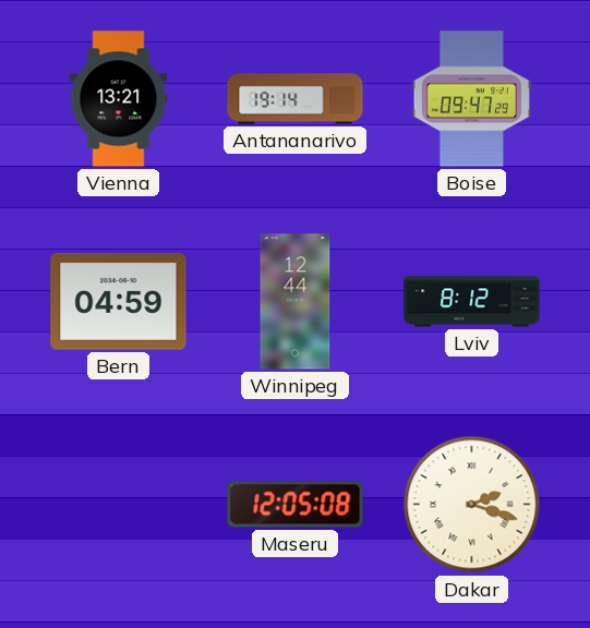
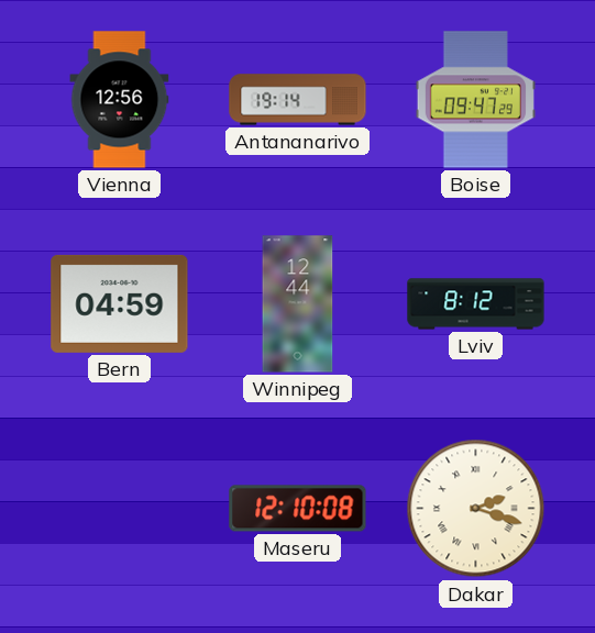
Vienna: 13:21 -> 12:56
Maseru: 12:05 -> 12:10
